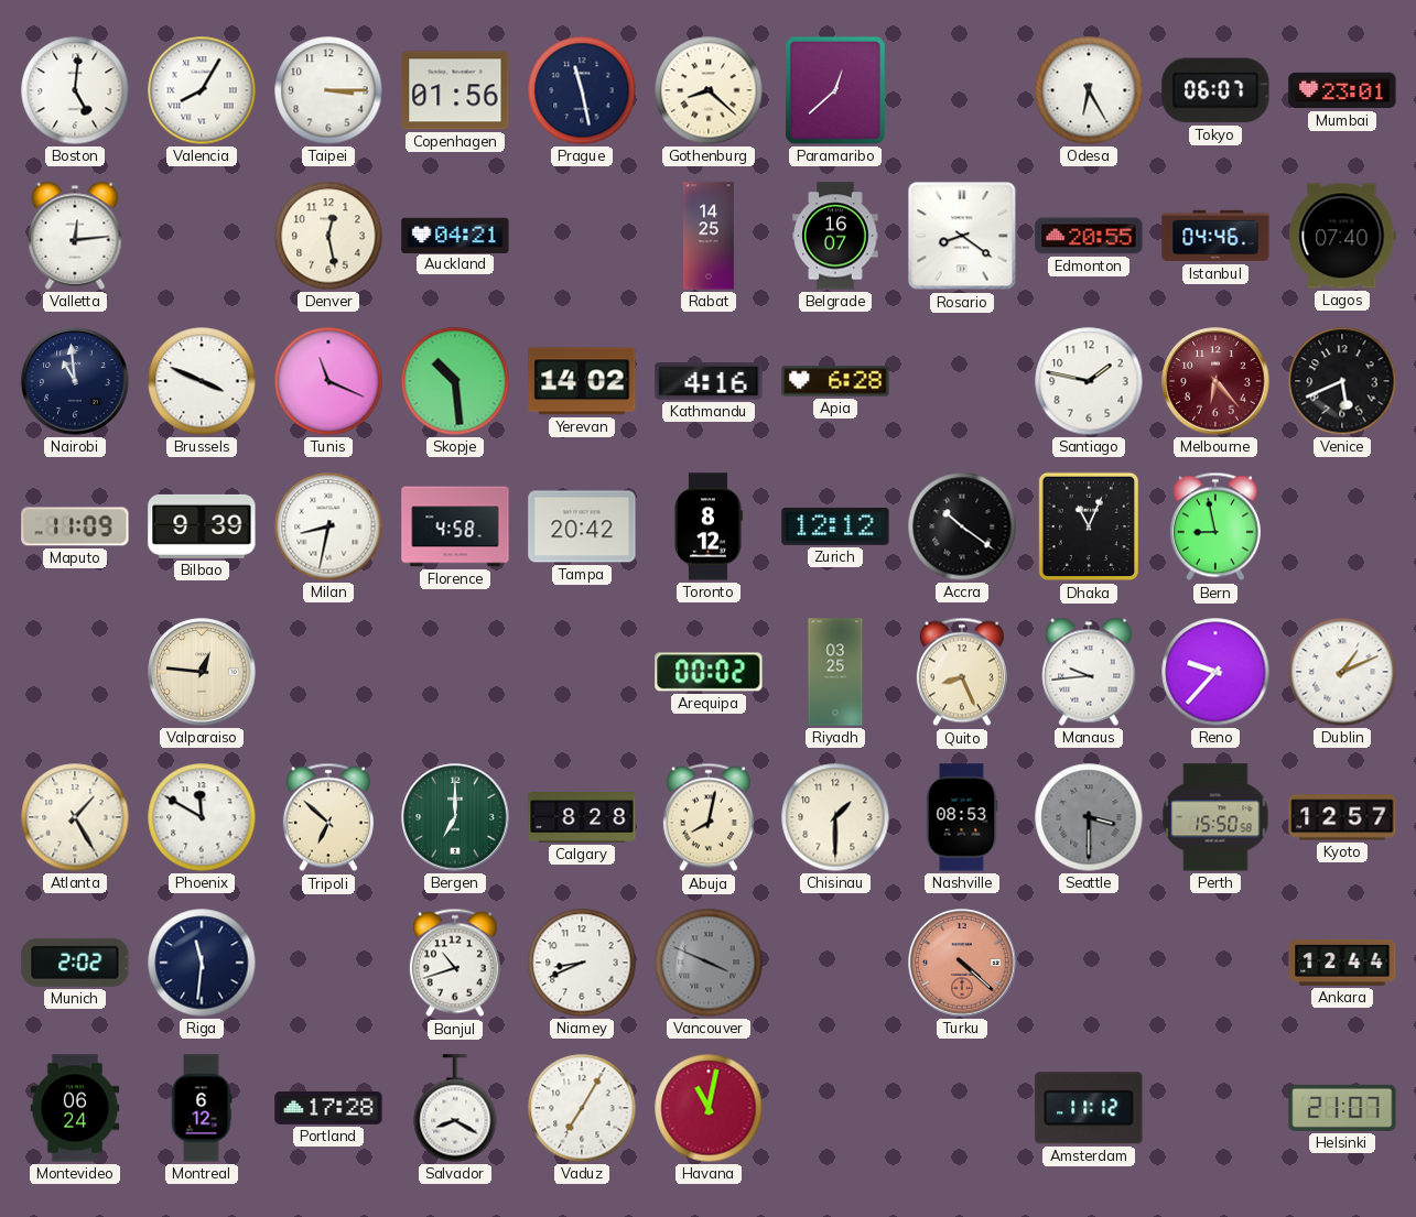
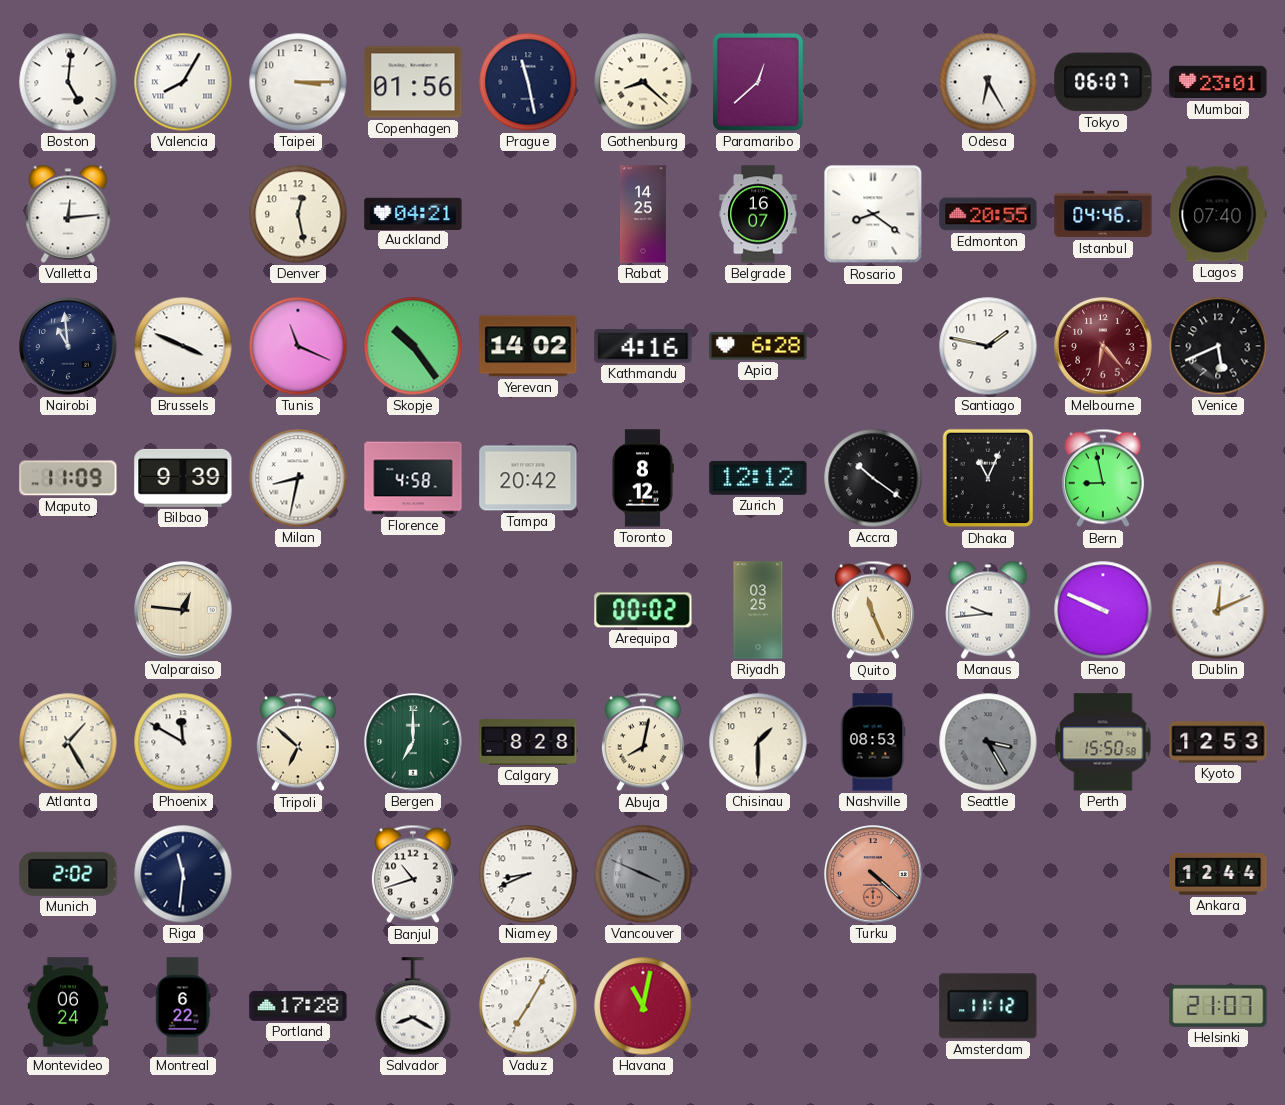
Skopje: 10:29 -> 10:24
Quito: 8:26 -> 11:26
Reno: 9:37 -> 9:49
Dublin: 1:11 -> 12:11
Seattle: 3:30 -> 3:25
Kyoto: 12:57 -> 12:53
Montreal: 6:12 -> 6:22
